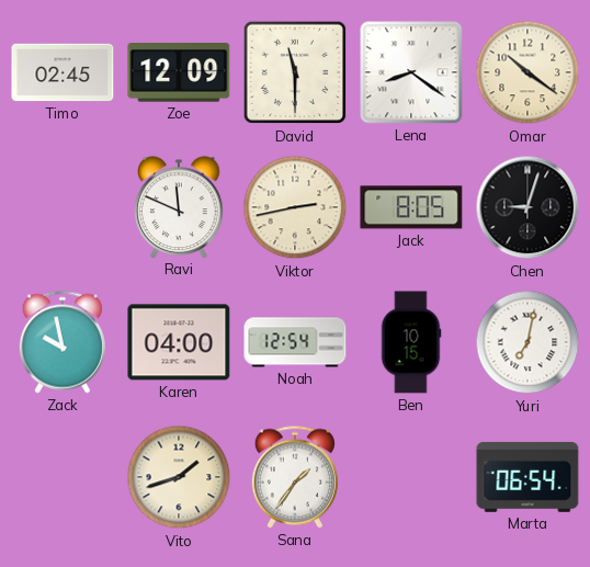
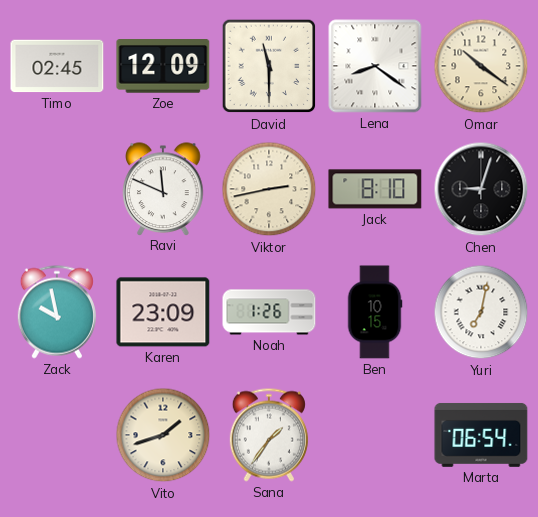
Jack: 8:05 -> 8:10
Karen: 04:00 -> 23:09
Noah: 12:54 -> 1:26
